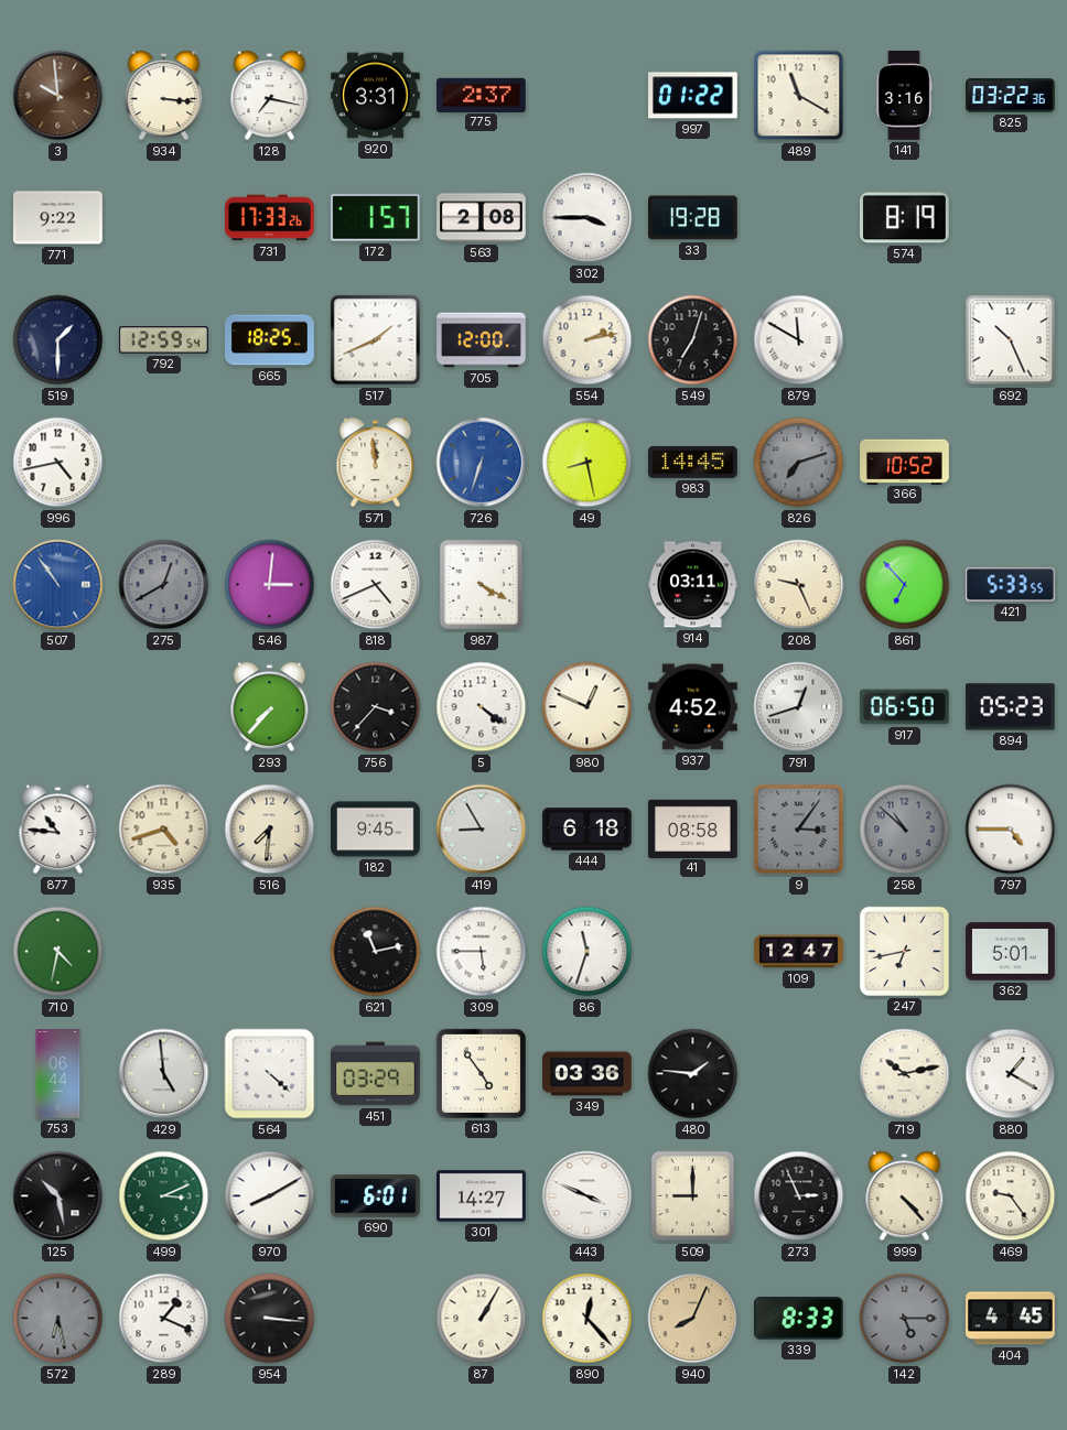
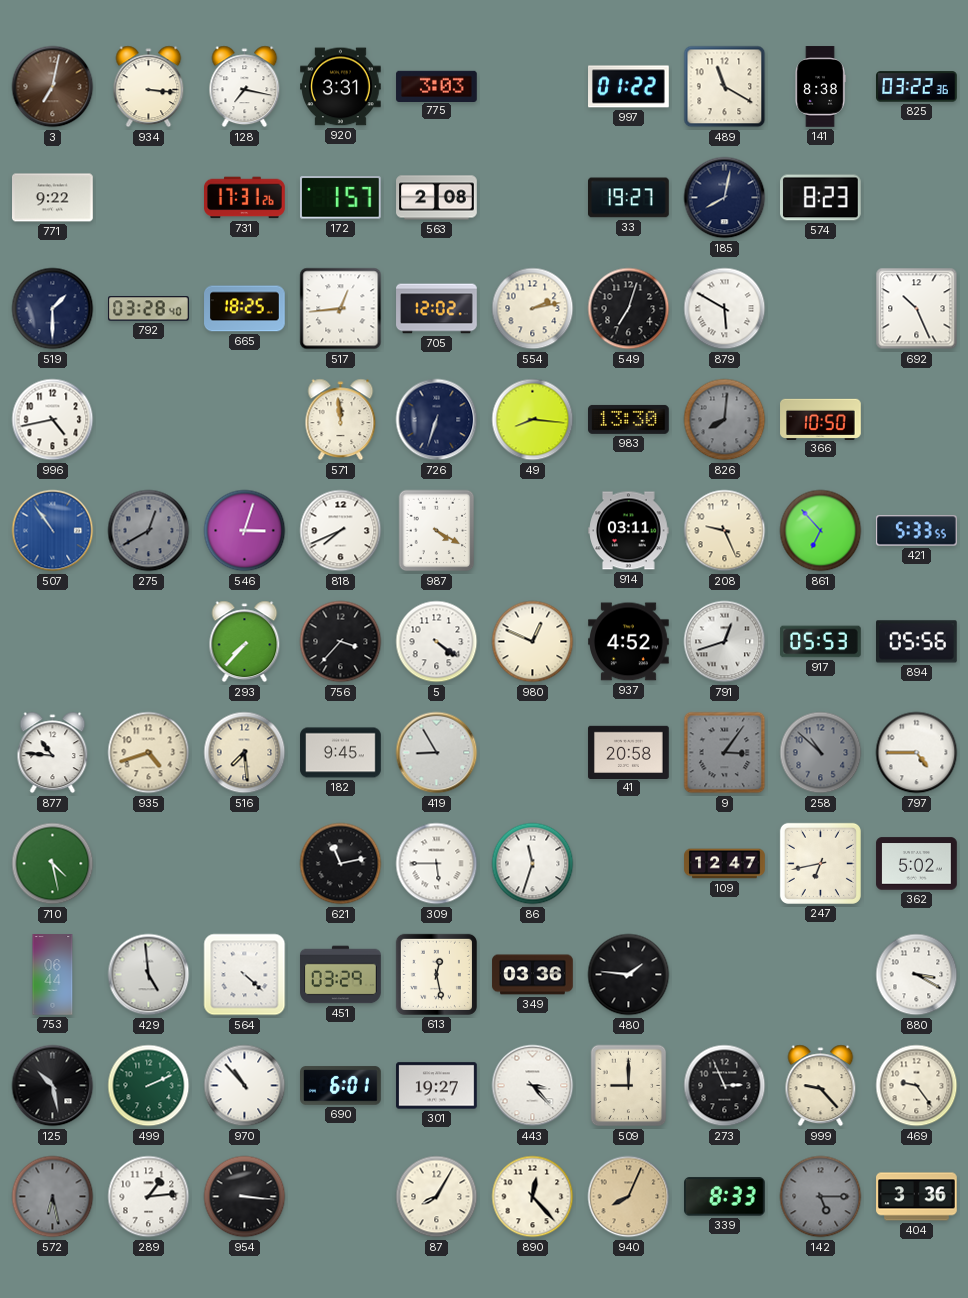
3: 9:59 -> 7:02
775: 2:37 -> 3:03
141: 3:16 -> 8:38
731: 17:33 -> 17:31
302: 3:45 -> none
33: 19:28 -> 19:27
185: none -> 8:02
574: 8:19 -> 8:23
792: 12:59 -> 03:28
517: 1:41 -> 12:44
705: 12:00 -> 12:02
879: 11:50 -> 5:50
726 dial: blue -> navy
49: 8:28 -> 8:16
983: 14:45 -> 13:30
826: 7:12 -> 8:01
366: 10:52 -> 10:50
546: 3:01 -> 3:03
818: 4:41 -> 7:41
917: 06:50 -> 05:53
894: 05:23 -> 05:56
516: 7:31 -> 7:29
444: 6:18 -> none
41: 08:58 -> 20:58
710: 4:32 -> 4:28
362: 5:01 -> 5:02
613: 4:54 -> 12:28
719: 10:13 -> none
880: 1:20 -> 3:20
499: 3:11 -> 2:11
970: 8:10 -> 10:53
301: 14:27 -> 19:27
443: 3:49 -> 3:23
999: 4:23 -> 9:23
289: 1:19 -> 1:14
87: 1:05 -> 8:05
404: 4:45 -> 3:36
